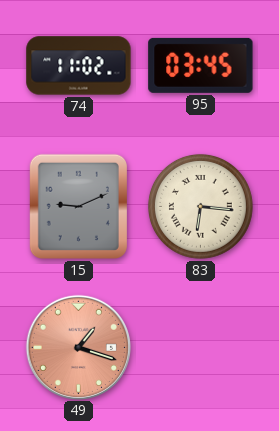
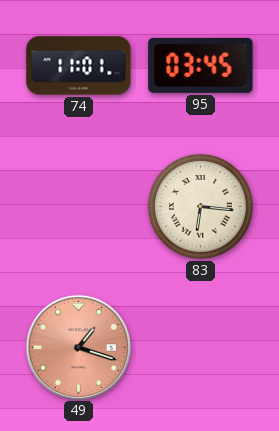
74: 11:02 -> 11:01
15: 9:11 -> none
